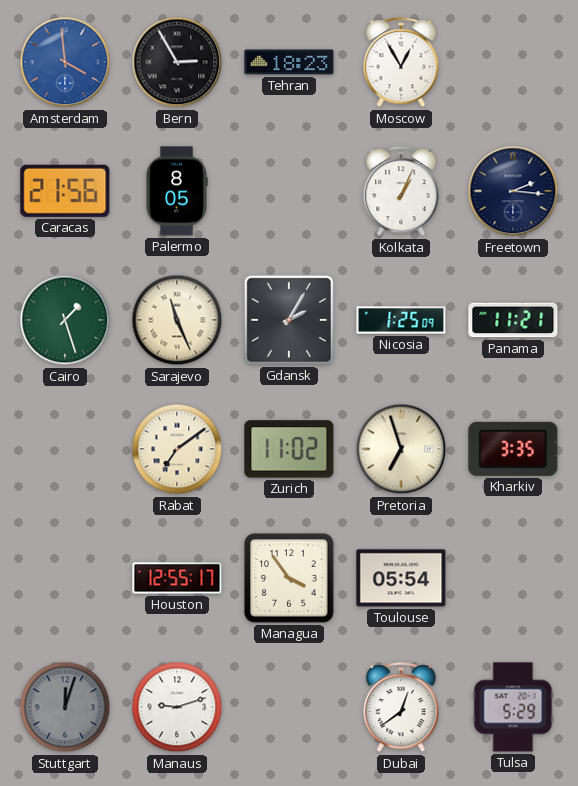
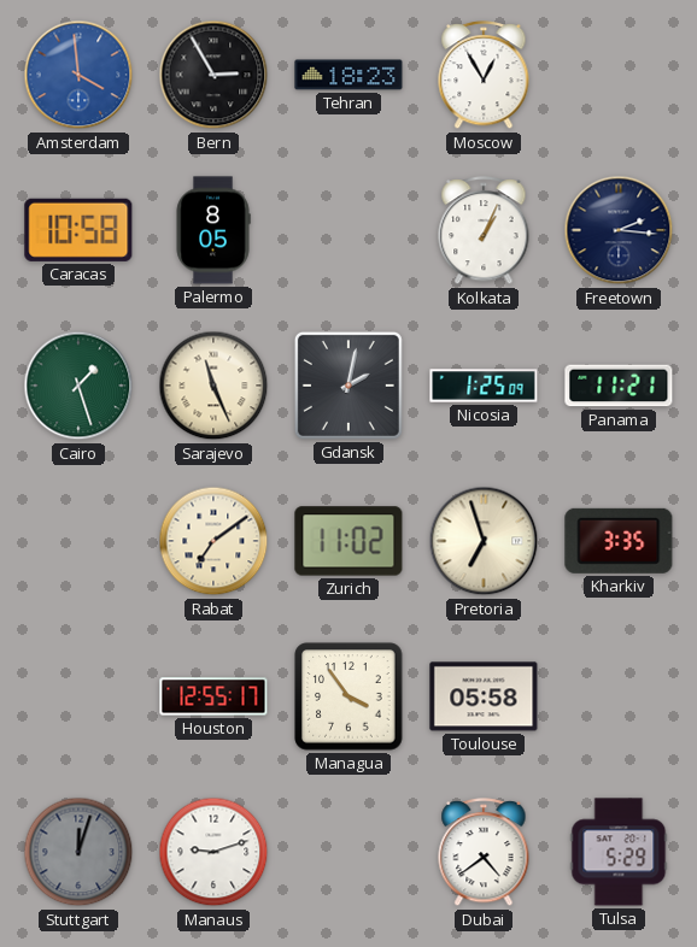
Caracas: 21:56 -> 10:58
Gdansk: 2:05 -> 2:02
Toulouse: 05:54 -> 05:58
Dubai: 12:39 -> 4:39
